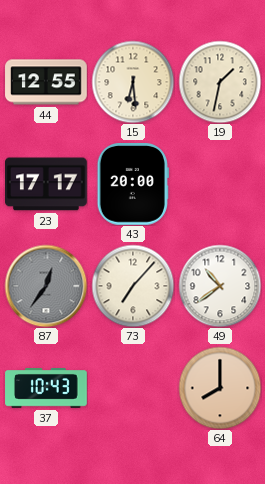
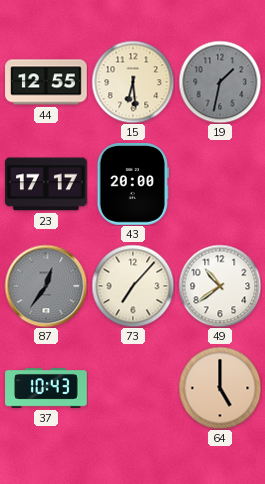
19 dial: cream -> grey
64: 8:00 -> 5:00
